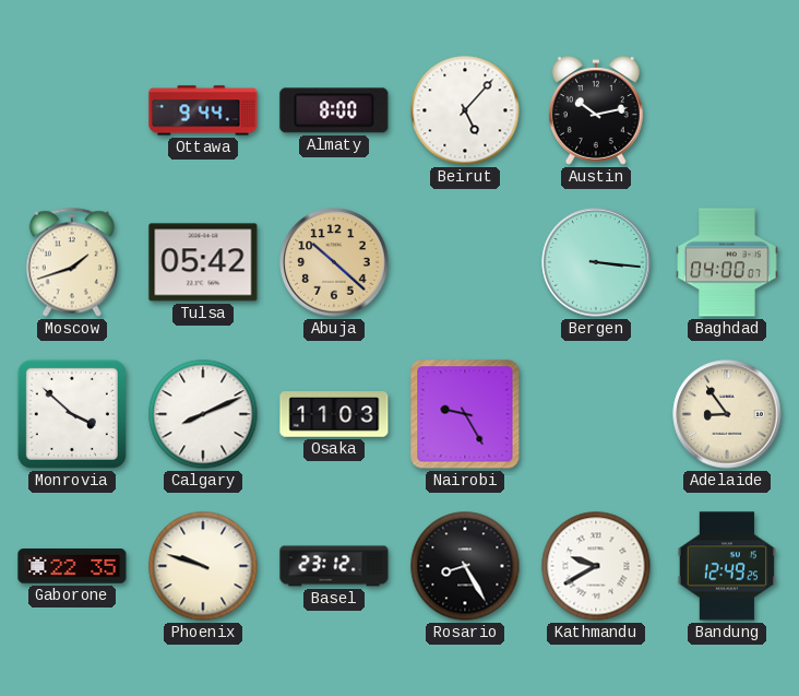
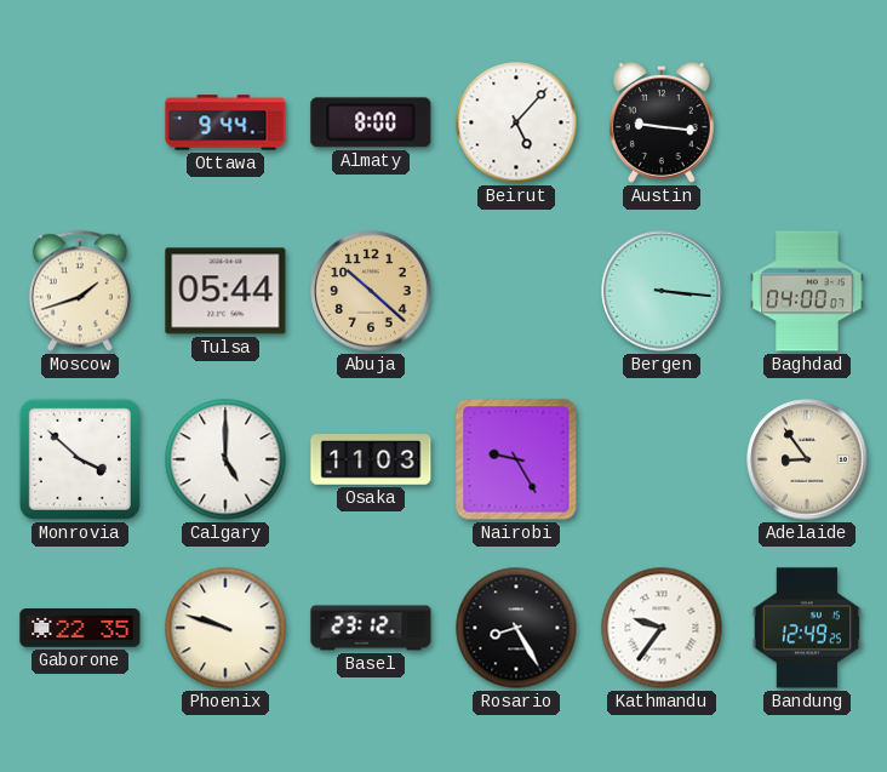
Austin: 10:13 -> 9:16
Tulsa: 05:42 -> 05:44
Calgary: 8:11 -> 5:00
Kathmandu: 9:40 -> 9:36
